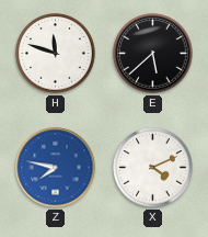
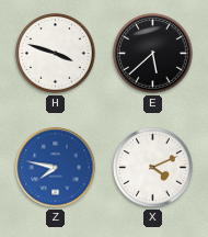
H: 11:48 -> 3:48
